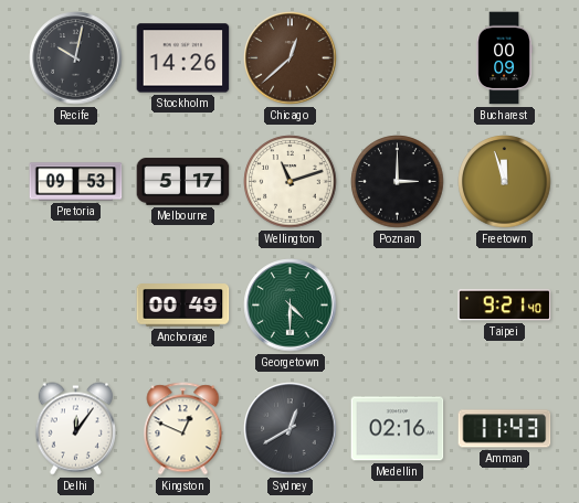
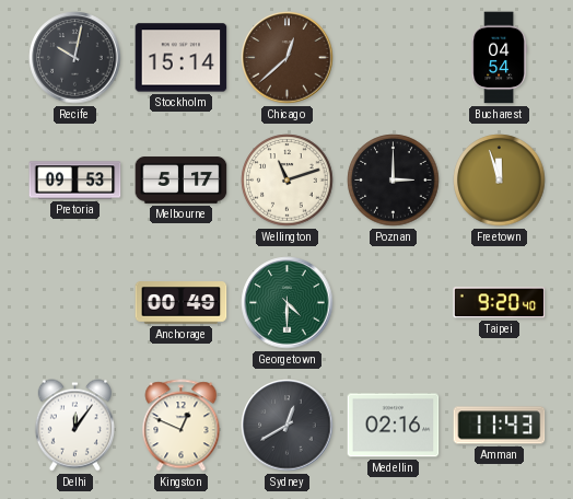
Stockholm: 14:26 -> 15:14
Bucharest: 00:09 -> 04:54
Taipei: 9:21 -> 9:20
